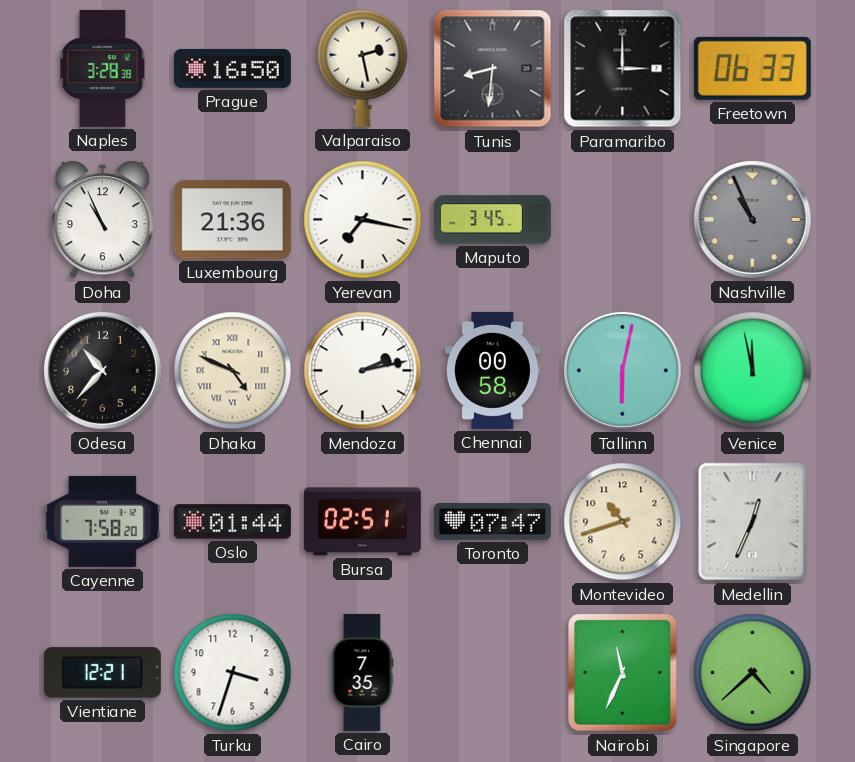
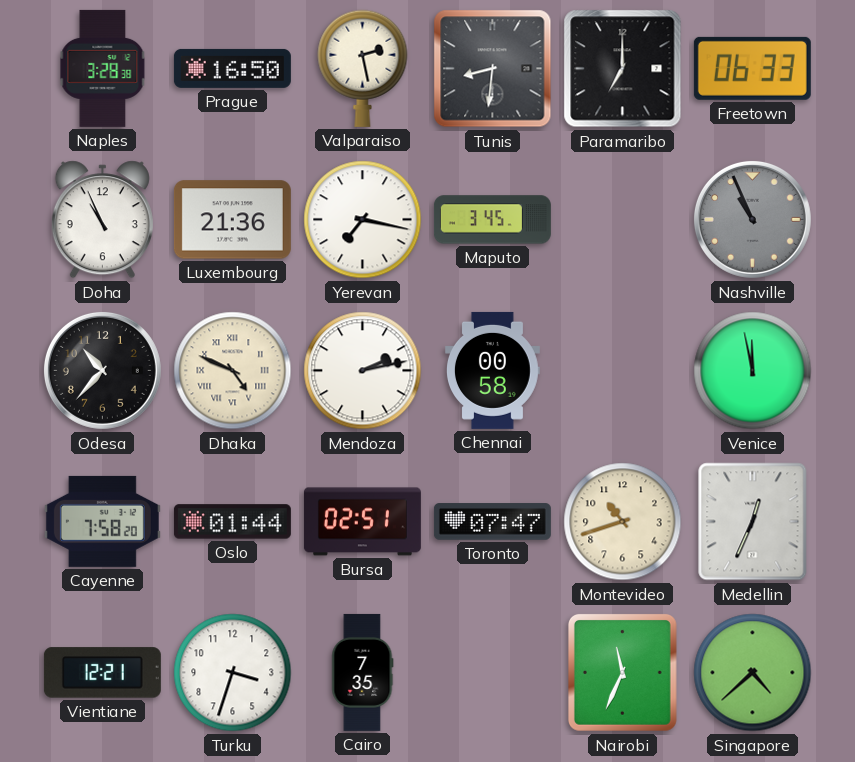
Paramaribo: 3:00 -> 7:00
Tallinn: 6:02 -> none
